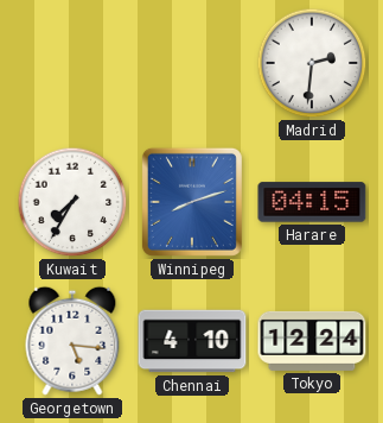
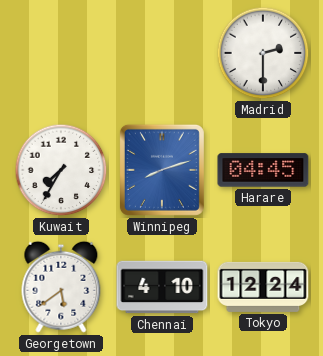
Madrid: 2:31 -> 2:30
Harare: 04:15 -> 04:45
Georgetown: 5:16 -> 5:39
